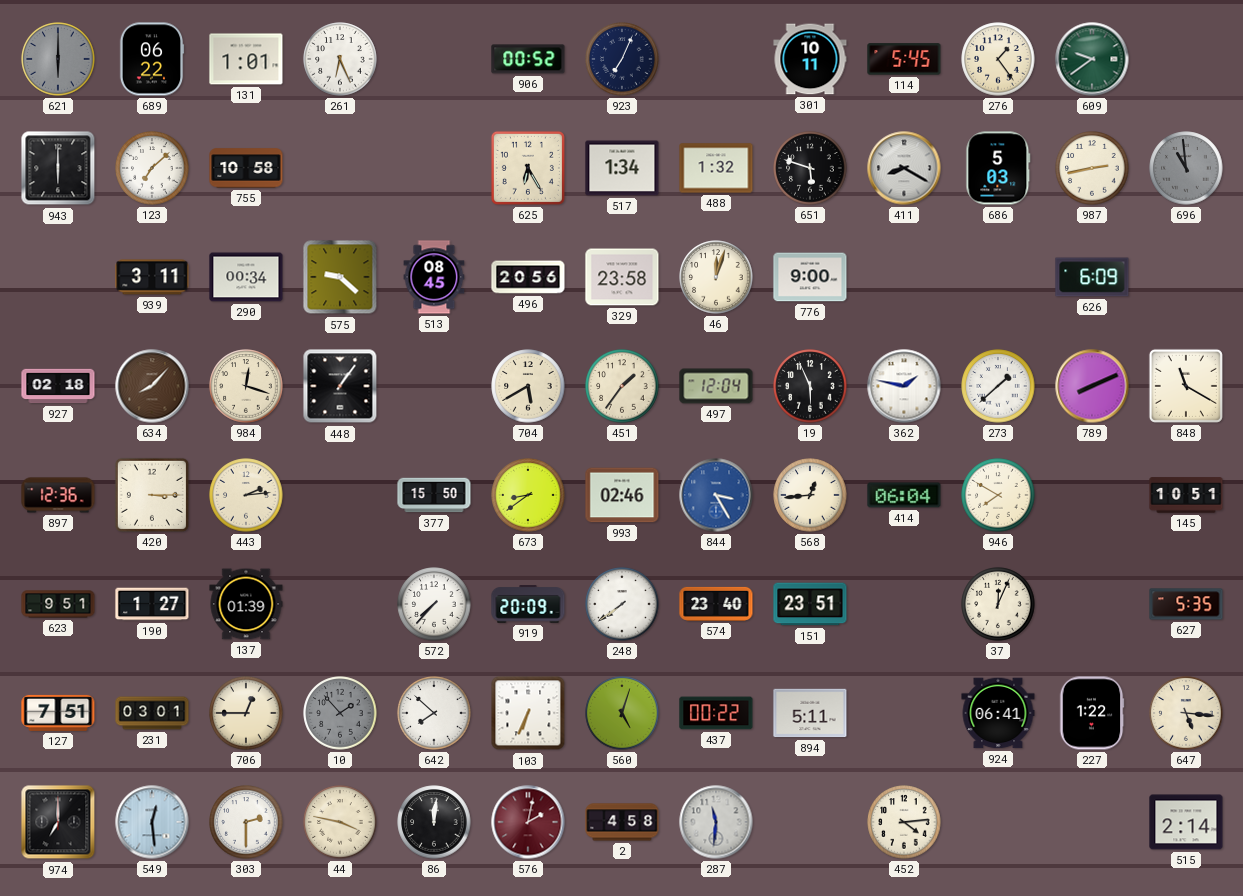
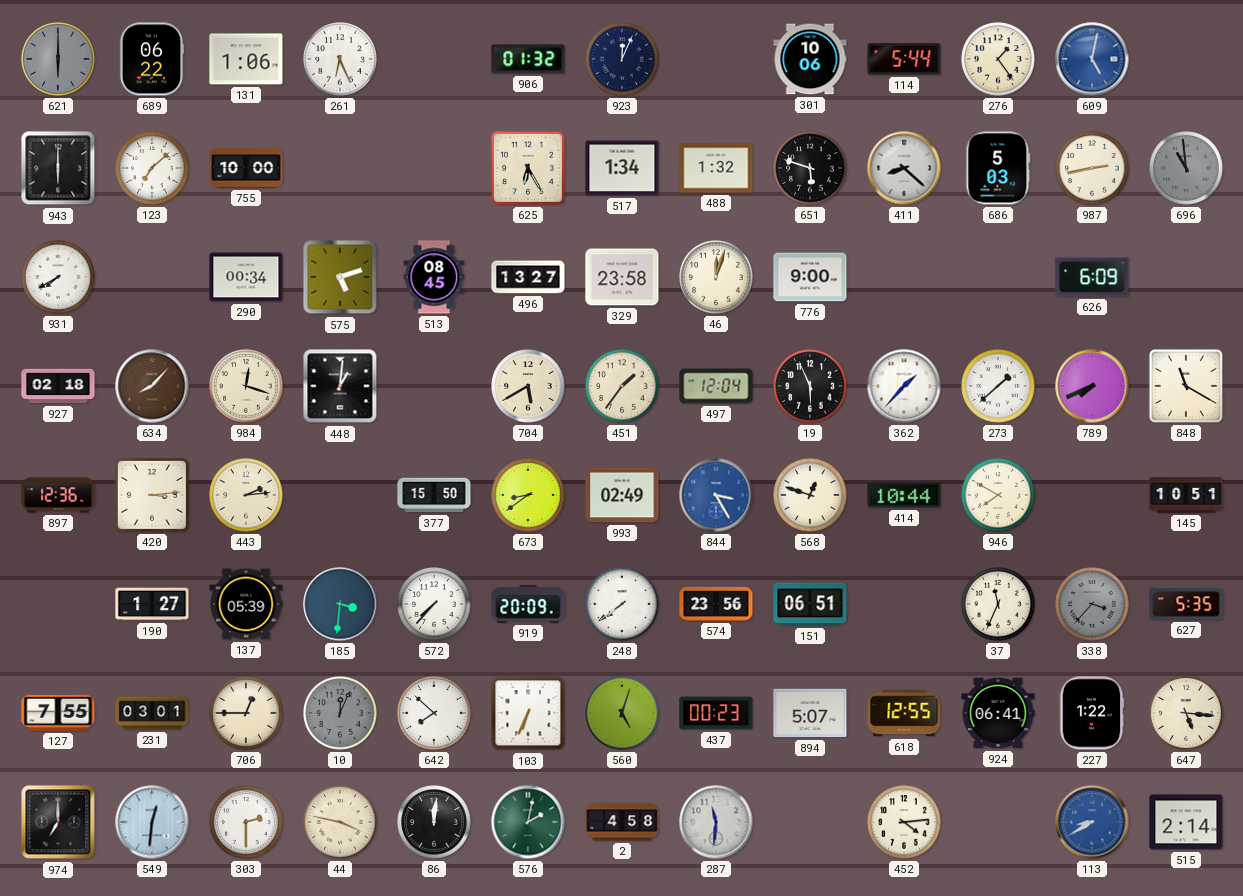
131: 1:01 -> 1:06
906: 00:52 -> 01:32
923: 7:04 -> 12:04
301: 10:11 -> 10:06
114: 5:45 -> 5:44
609: 9:39 -> 5:02
609 dial: green -> blue
755: 10:58 -> 10:00
411: 8:20 -> 8:22
931: none -> 7:40
939: 3:11 -> none
575: 9:22 -> 5:12
496: 20:56 -> 13:27
448: 1:06 -> 1:01
362: 1:47 -> 1:37
789: 8:11 -> 7:41
420: 3:15 -> 3:14
993: 02:46 -> 02:49
568: 12:44 -> 12:48
414: 06:04 -> 10:44
623: 9:51 -> none
137: 01:39 -> 05:39
185: none -> 3:31
574: 23:40 -> 23:56
151: 23:51 -> 06:51
37: 12:04 -> 11:34
338: none -> 3:37
127: 7:51 -> 7:55
10: 1:53 -> 12:04
437: 00:22 -> 00:23
894: 5:11 -> 5:07
618: none -> 12:55
549: 12:29 -> 12:31
576 dial: burgundy -> green
113: none -> 8:40
